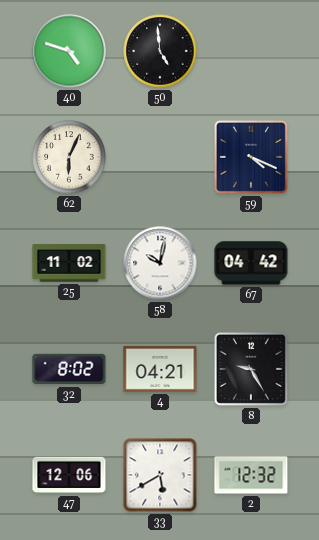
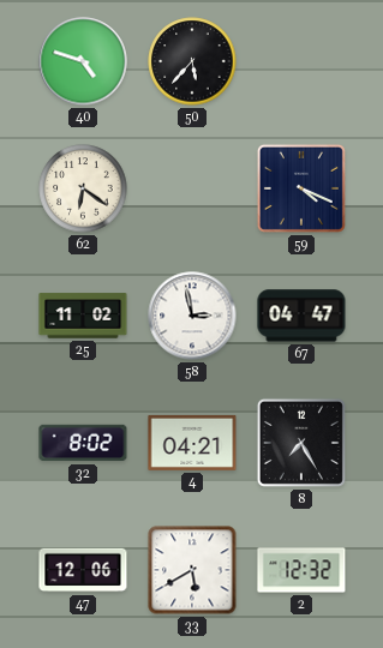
50: 4:59 -> 5:37
62: 6:04 -> 6:21
58: 10:02 -> 2:58
67: 04:42 -> 04:47
8: 9:25 -> 7:25
